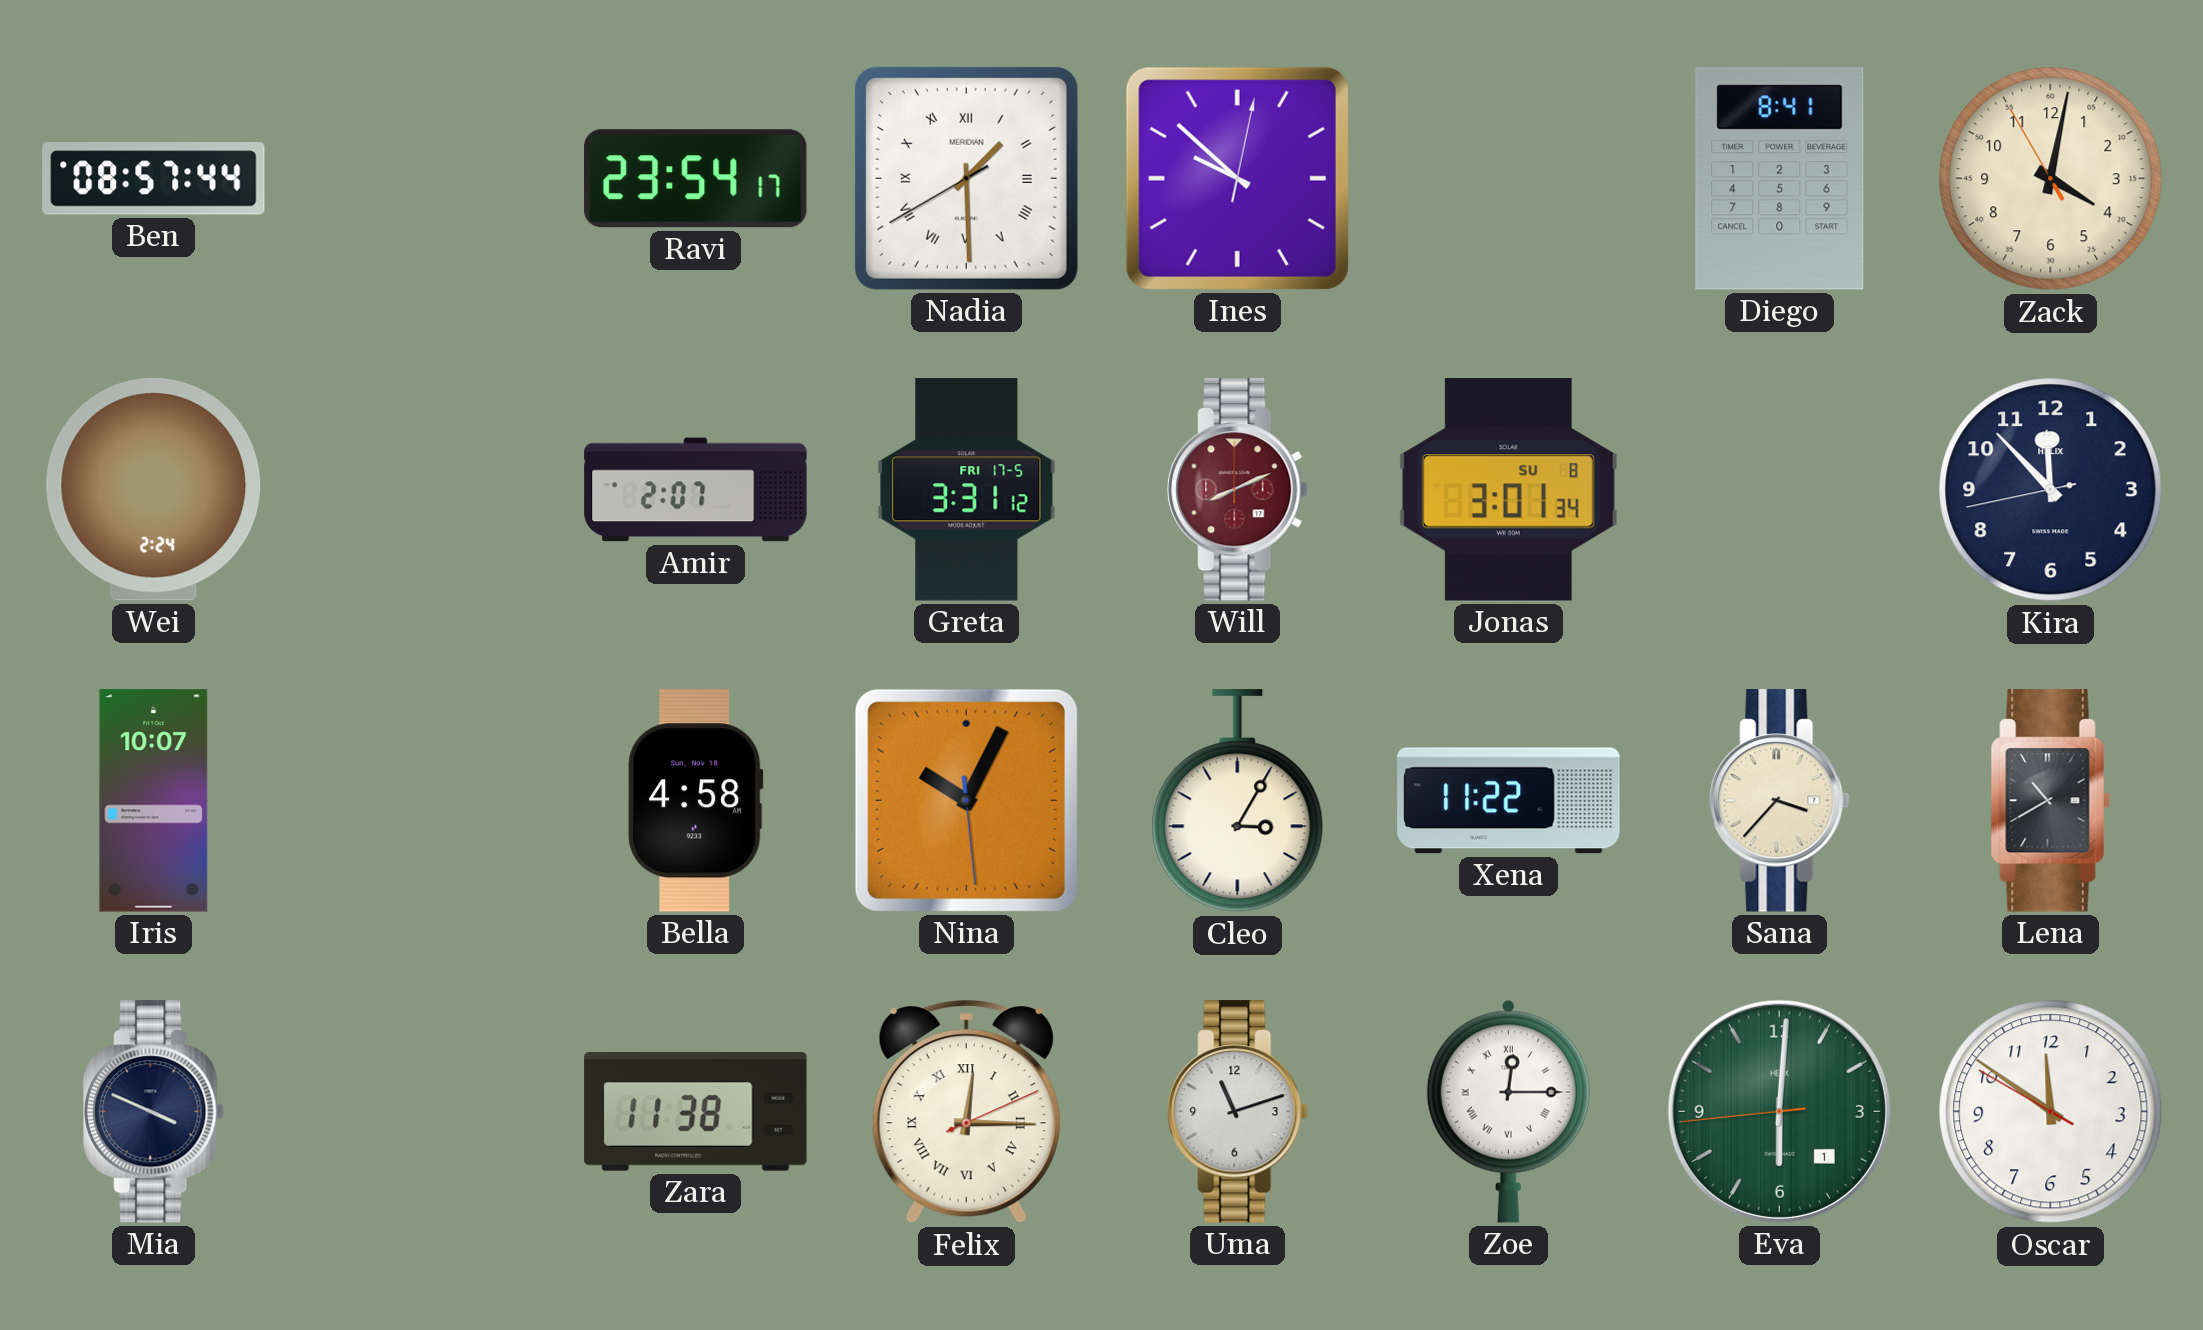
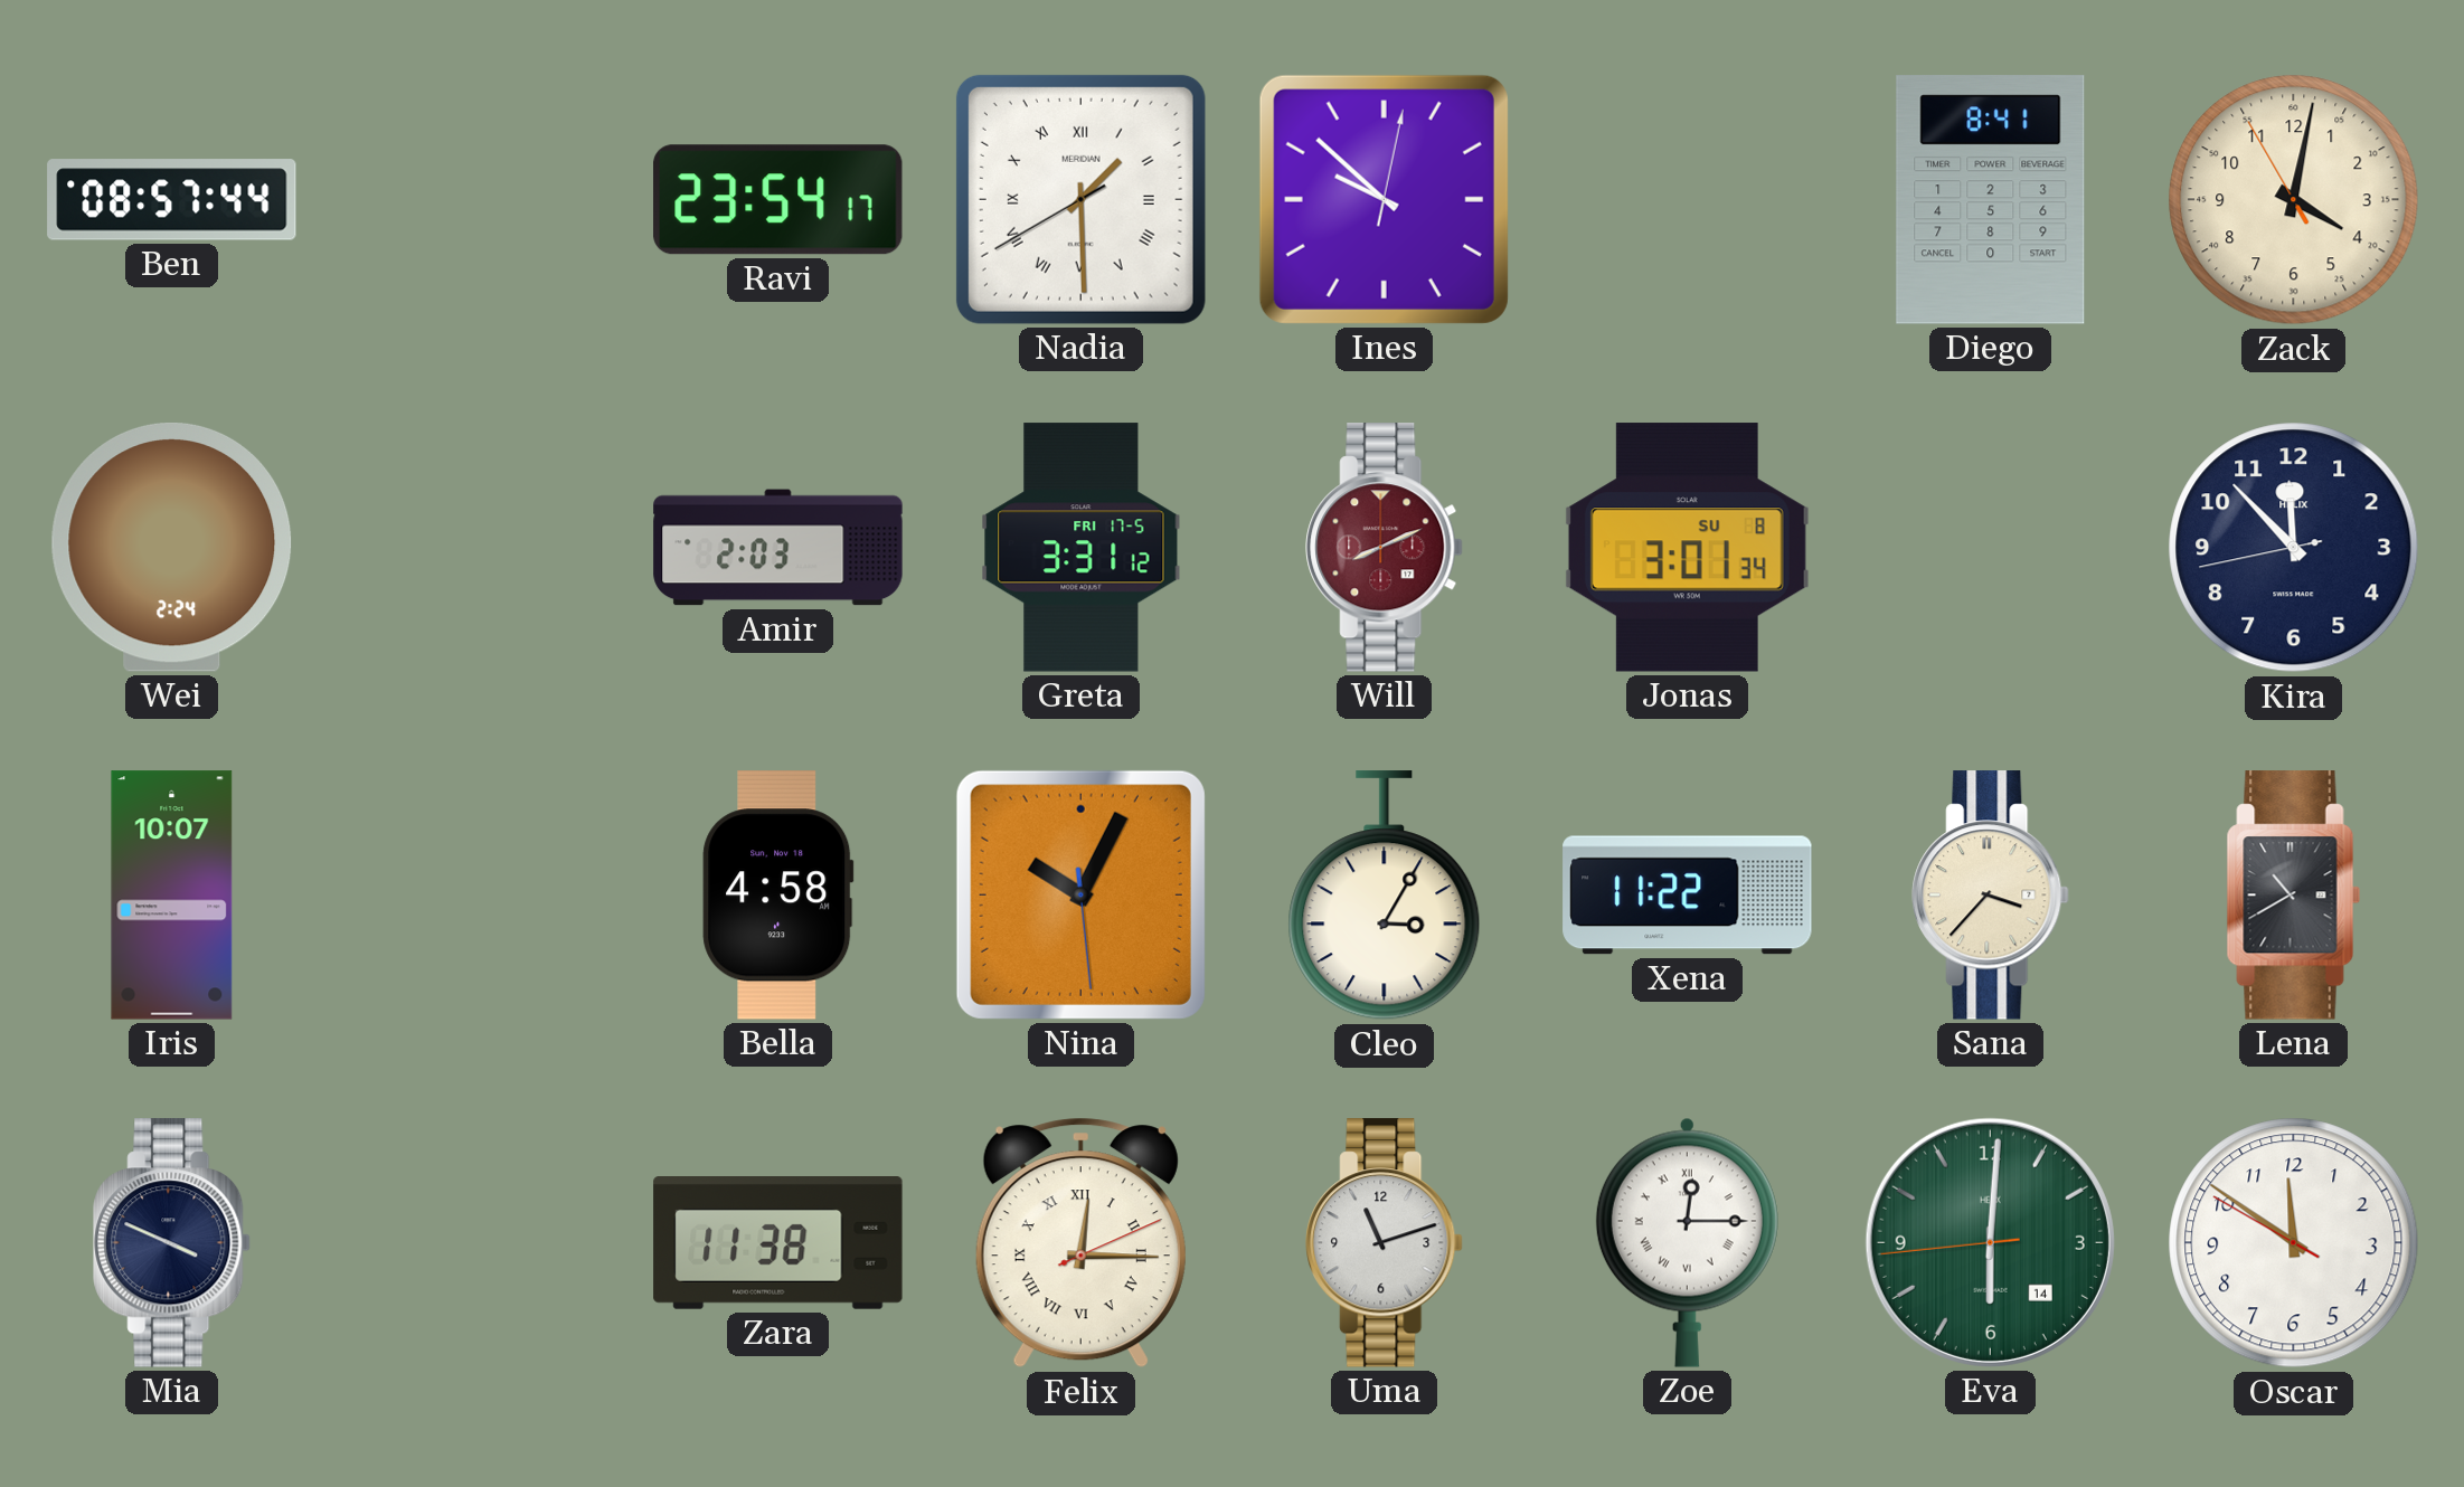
Amir: 2:07 -> 2:03
Eva date: 1 -> 14
